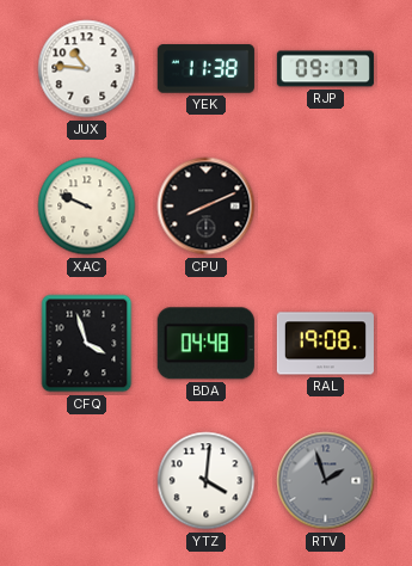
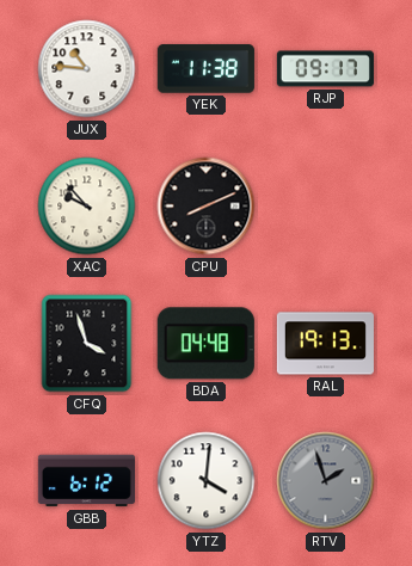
XAC: 9:49 -> 9:53
RAL: 19:08 -> 19:13
GBB: none -> 6:12
